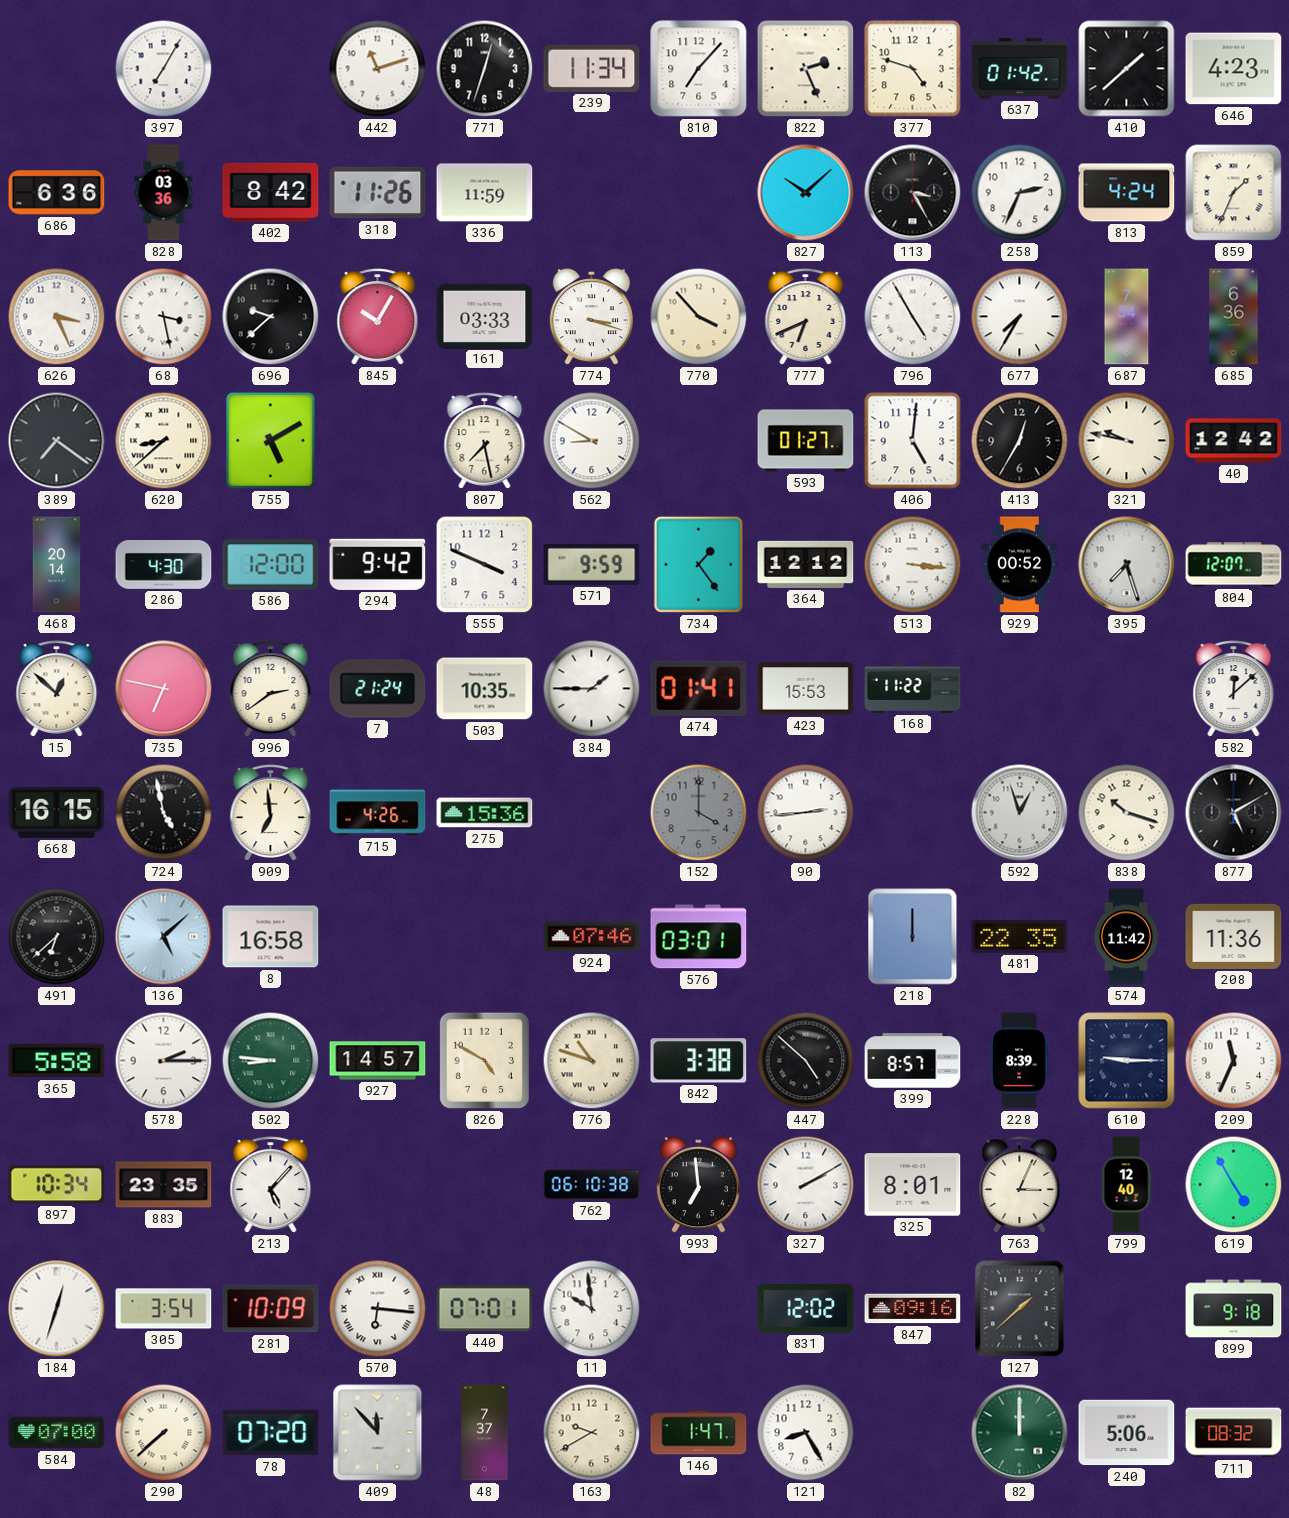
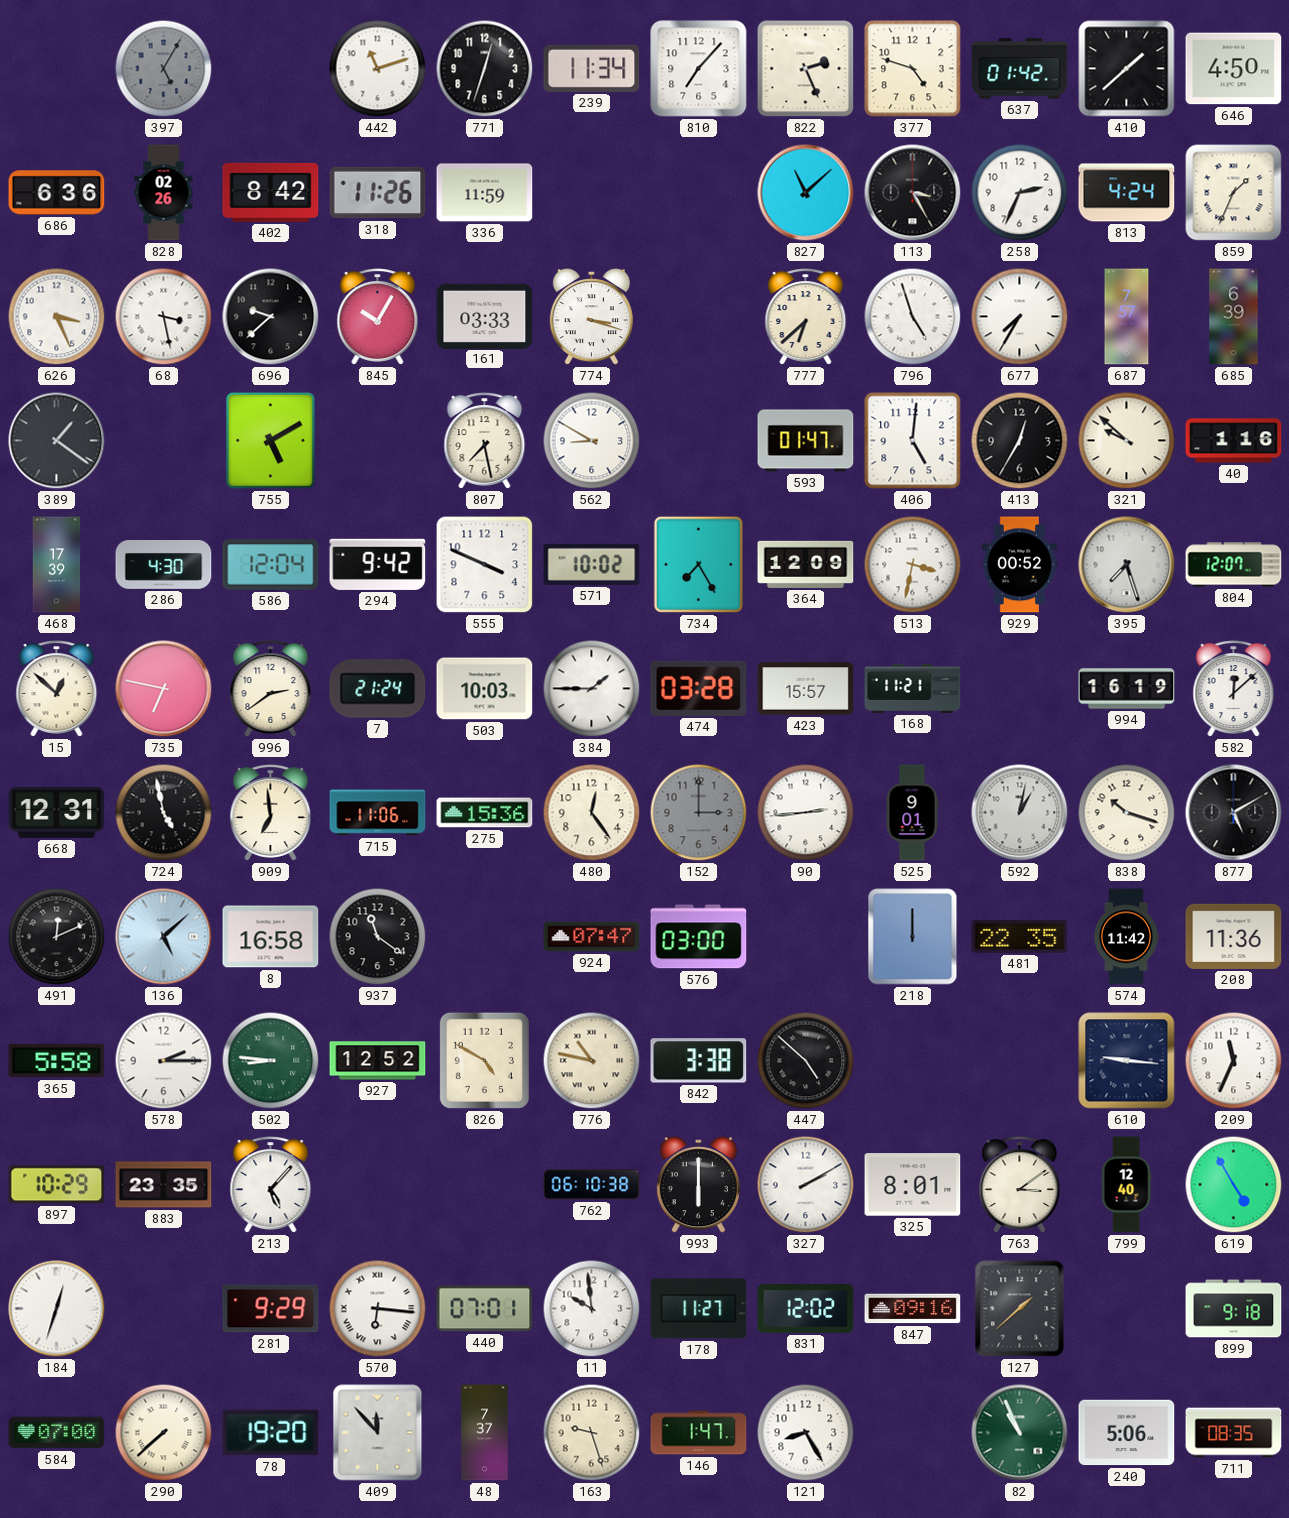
397: 7:05 -> 5:05
397 dial: white -> grey
646: 4:23 -> 4:50
828: 03:36 -> 02:26
827: 10:08 -> 11:08
770: 3:53 -> none
777: 6:41 -> 6:38
796: 4:55 -> 4:57
687: 7:54 -> 7:57
685: 6:36 -> 6:39
389: 7:21 -> 1:21
620: 8:38 -> none
593: 01:27 -> 01:47
321: 9:47 -> 9:52
40: 12:42 -> 1:16
468: 20:14 -> 17:39
586: 12:00 -> 12:04
571: 9:59 -> 10:02
734: 1:24 -> 7:25
364: 12:12 -> 12:09
513: 3:16 -> 3:32
503: 10:35 -> 10:03
474: 01:41 -> 03:28
423: 15:53 -> 15:57
168: 11:22 -> 11:21
994: none -> 16:19
668: 16:15 -> 12:31
715: 4:26 -> 11:06
480: none -> 12:24
152: 4:00 -> 3:00
525: none -> 9:01
592: 12:57 -> 1:02
491: 6:38 -> 12:11
937: none -> 11:21
924: 07:46 -> 07:47
576: 03:01 -> 03:00
927: 14:57 -> 12:52
776: 10:48 -> 10:47
399: 8:57 -> none
228: 8:39 -> none
610: 9:15 -> 9:16
897: 10:34 -> 10:29
993: 6:59 -> 6:00
763: 3:04 -> 3:09
305: 3:54 -> none
281: 10:09 -> 9:29
178: none -> 11:27
78: 07:20 -> 19:20
163: 9:40 -> 9:27
82: 12:00 -> 10:56
711: 08:32 -> 08:35
